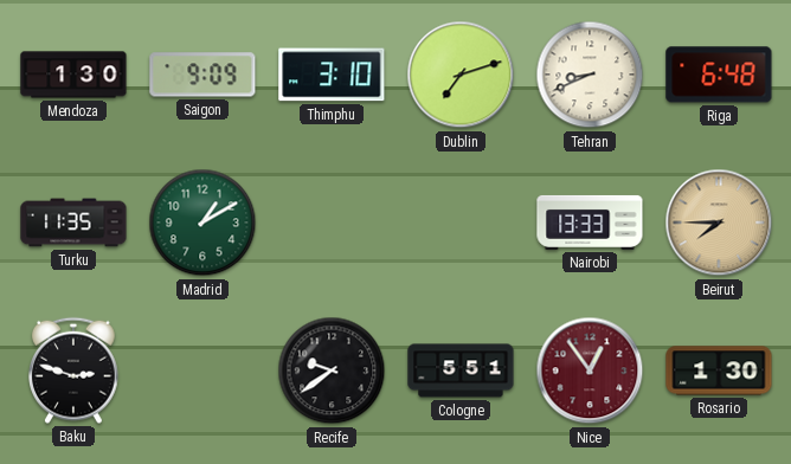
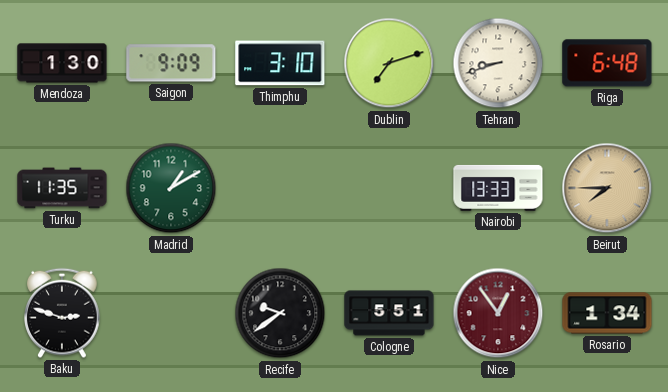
Tehran: 8:41 -> 8:42
Rosario: 1:30 -> 1:34
